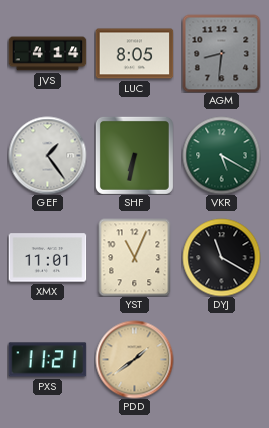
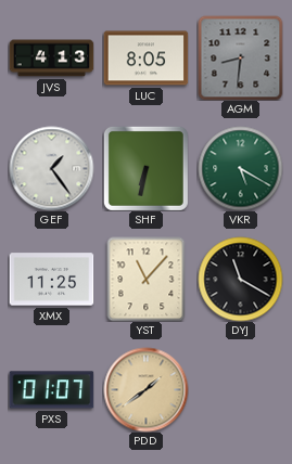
JVS: 4:14 -> 4:13
XMX: 11:01 -> 11:25
YST: 11:04 -> 11:07
PXS: 11:21 -> 01:07
